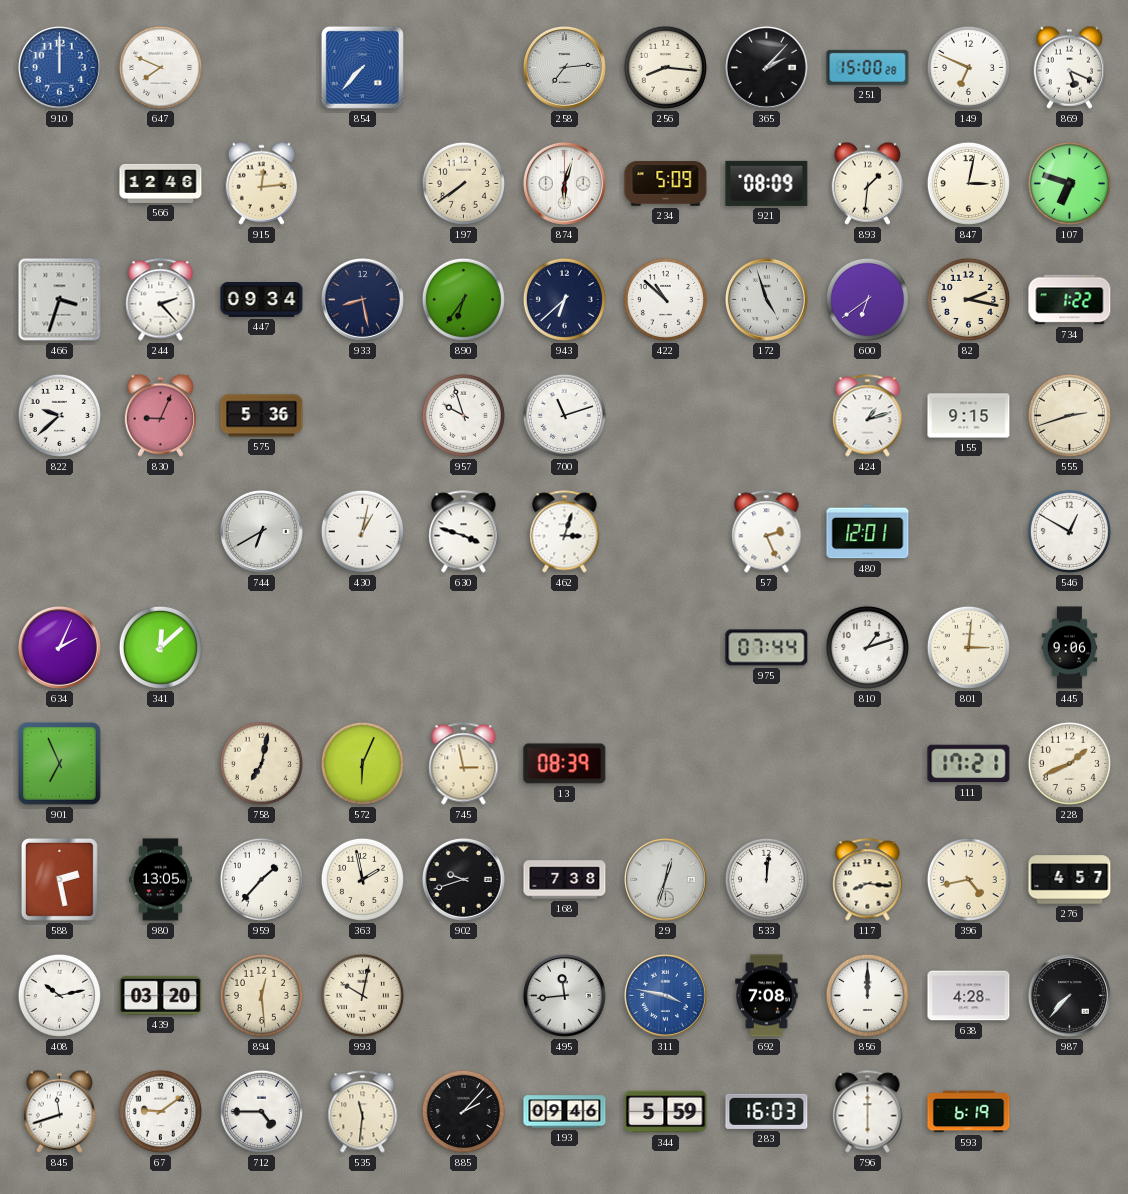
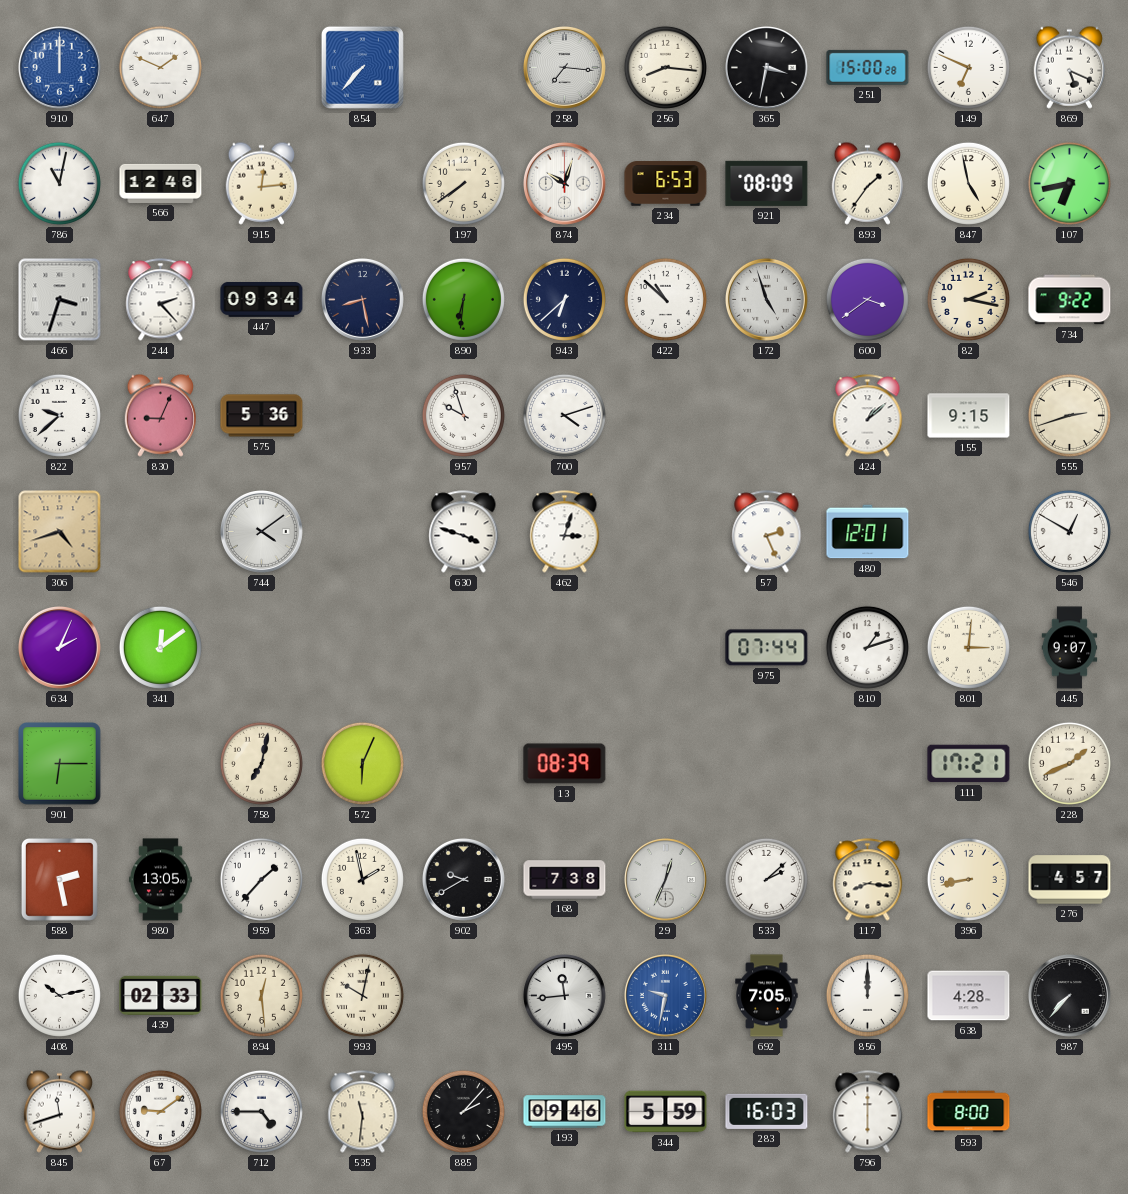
647: 7:49 -> 1:49
258: 7:14 -> 7:16
365: 2:07 -> 3:32
786: none -> 11:02
874: 6:03 -> 10:03
234: 5:09 -> 6:53
893: 1:31 -> 1:36
847: 3:02 -> 4:58
107: 6:48 -> 6:43
890: 6:36 -> 6:31
600: 6:39 -> 3:39
734: 1:22 -> 9:22
700: 11:12 -> 4:12
424: 1:12 -> 1:08
306: none -> 4:42
744: 6:40 -> 4:09
430: 1:02 -> none
341: 12:08 -> 12:09
445: 9:06 -> 9:07
901: 6:56 -> 6:15
745: 2:58 -> none
902: 9:42 -> 9:40
29: 12:33 -> 12:34
533: 12:01 -> 2:08
396: 4:43 -> 8:43
439: 03:20 -> 02:33
311: 3:47 -> 9:32
692: 7:08 -> 7:05
593: 6:19 -> 8:00
